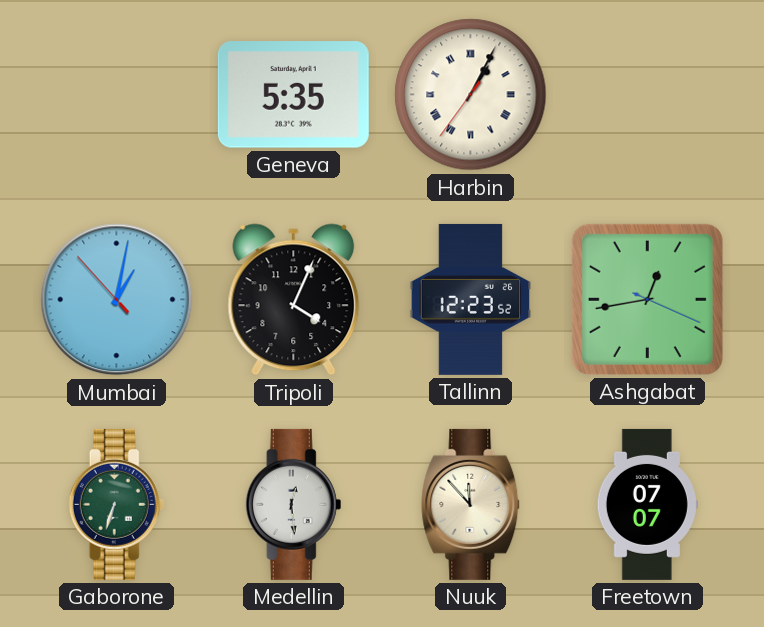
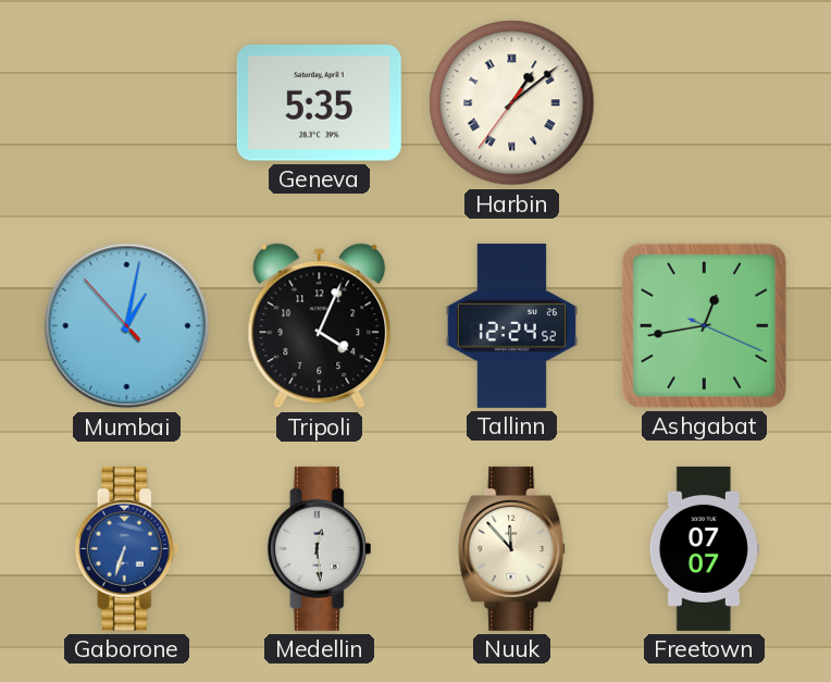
Harbin: 1:04 -> 1:08
Tallinn: 12:23 -> 12:24
Gaborone dial: green -> blue
